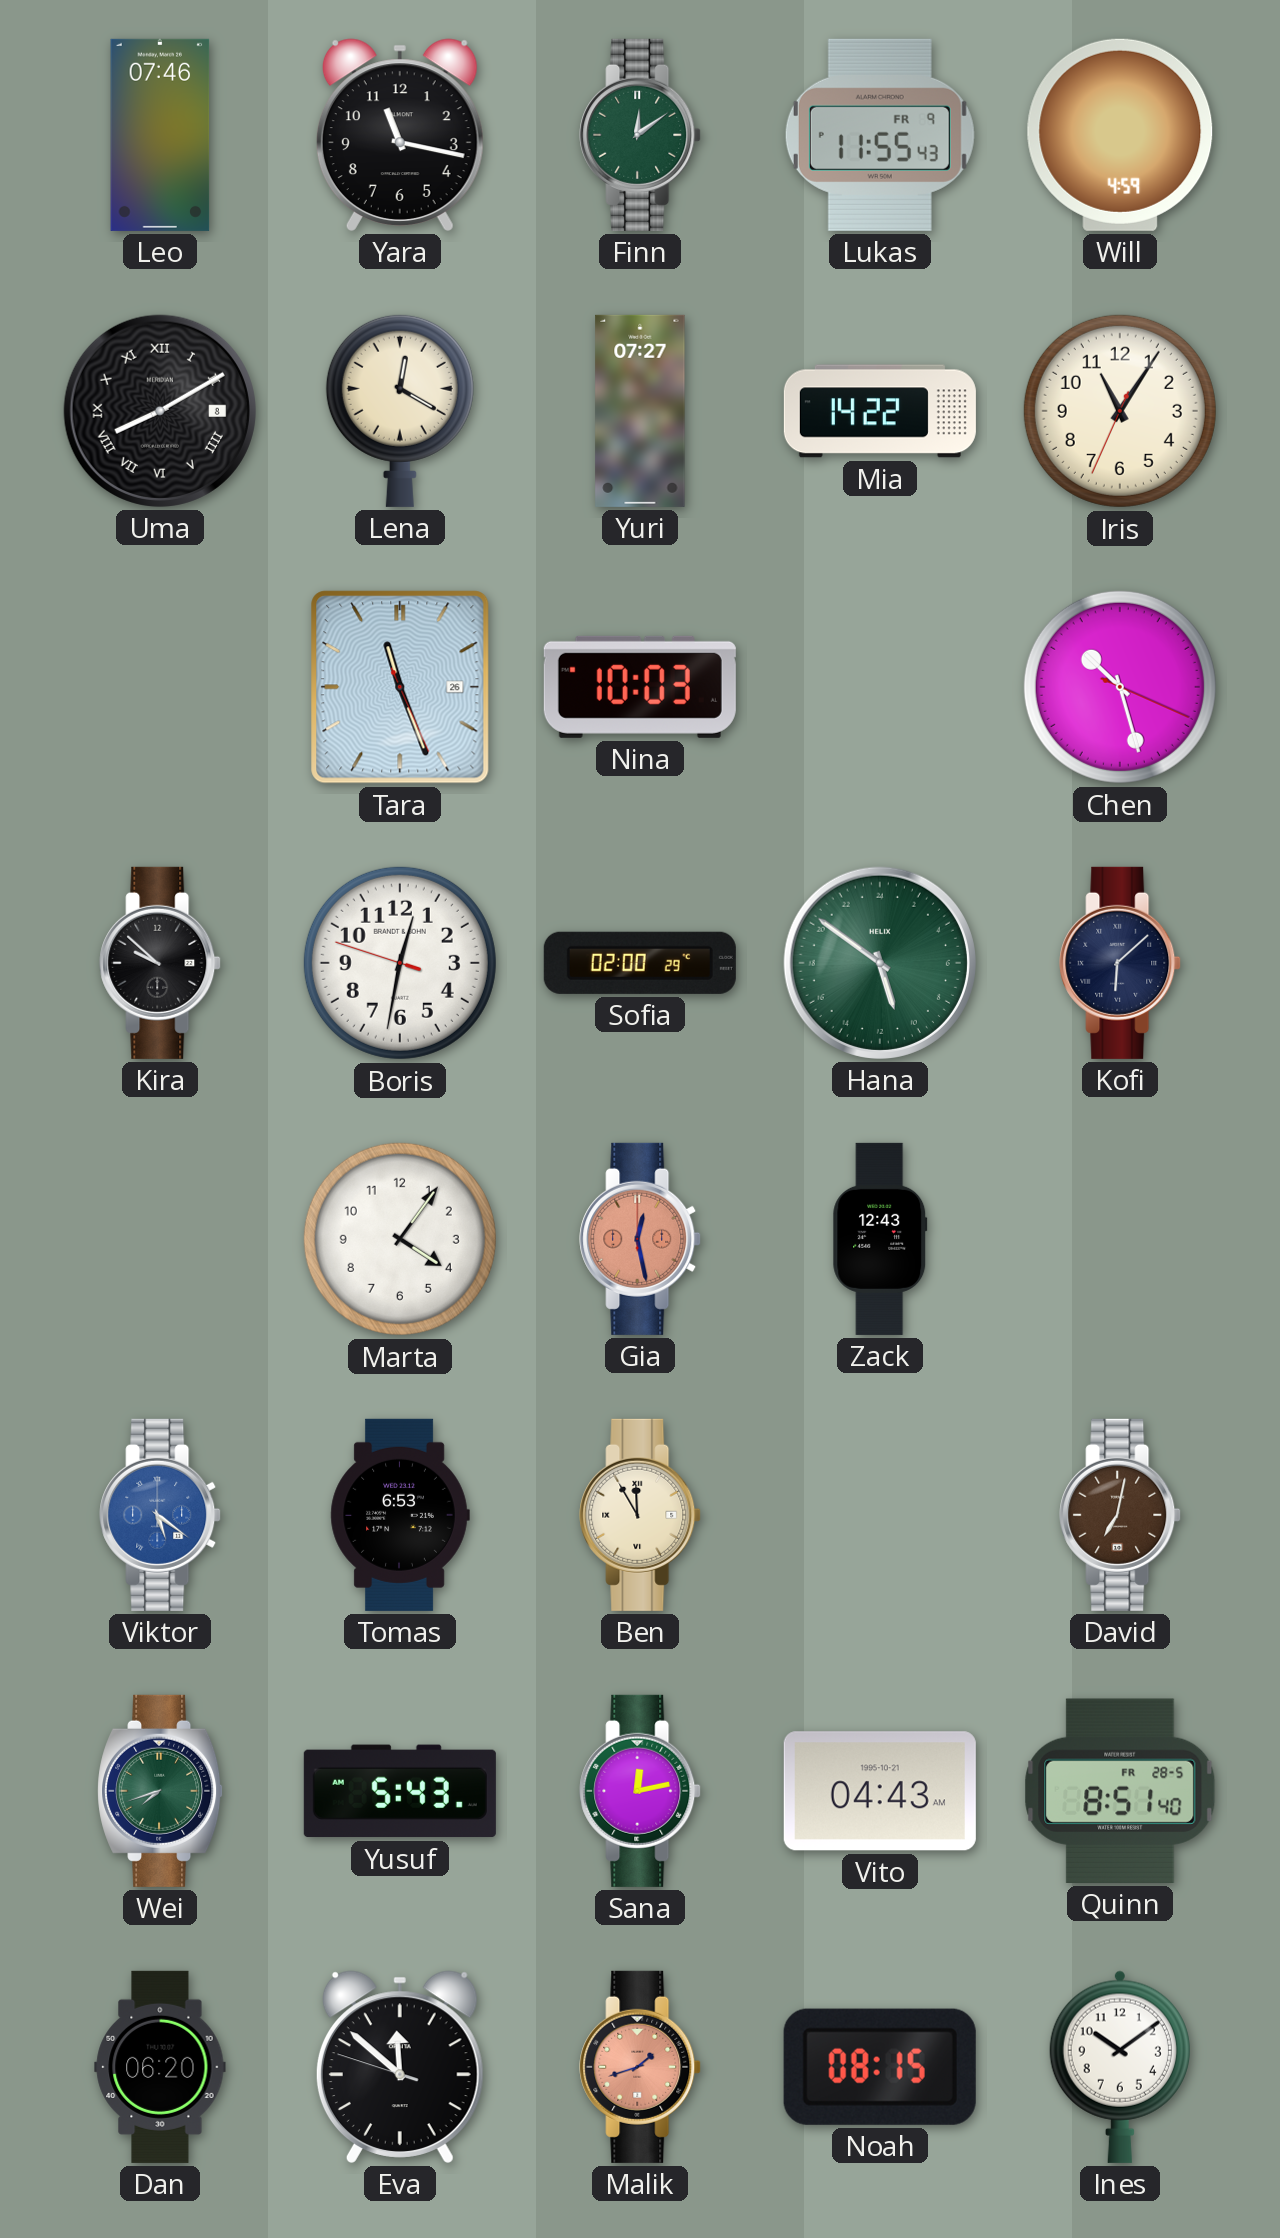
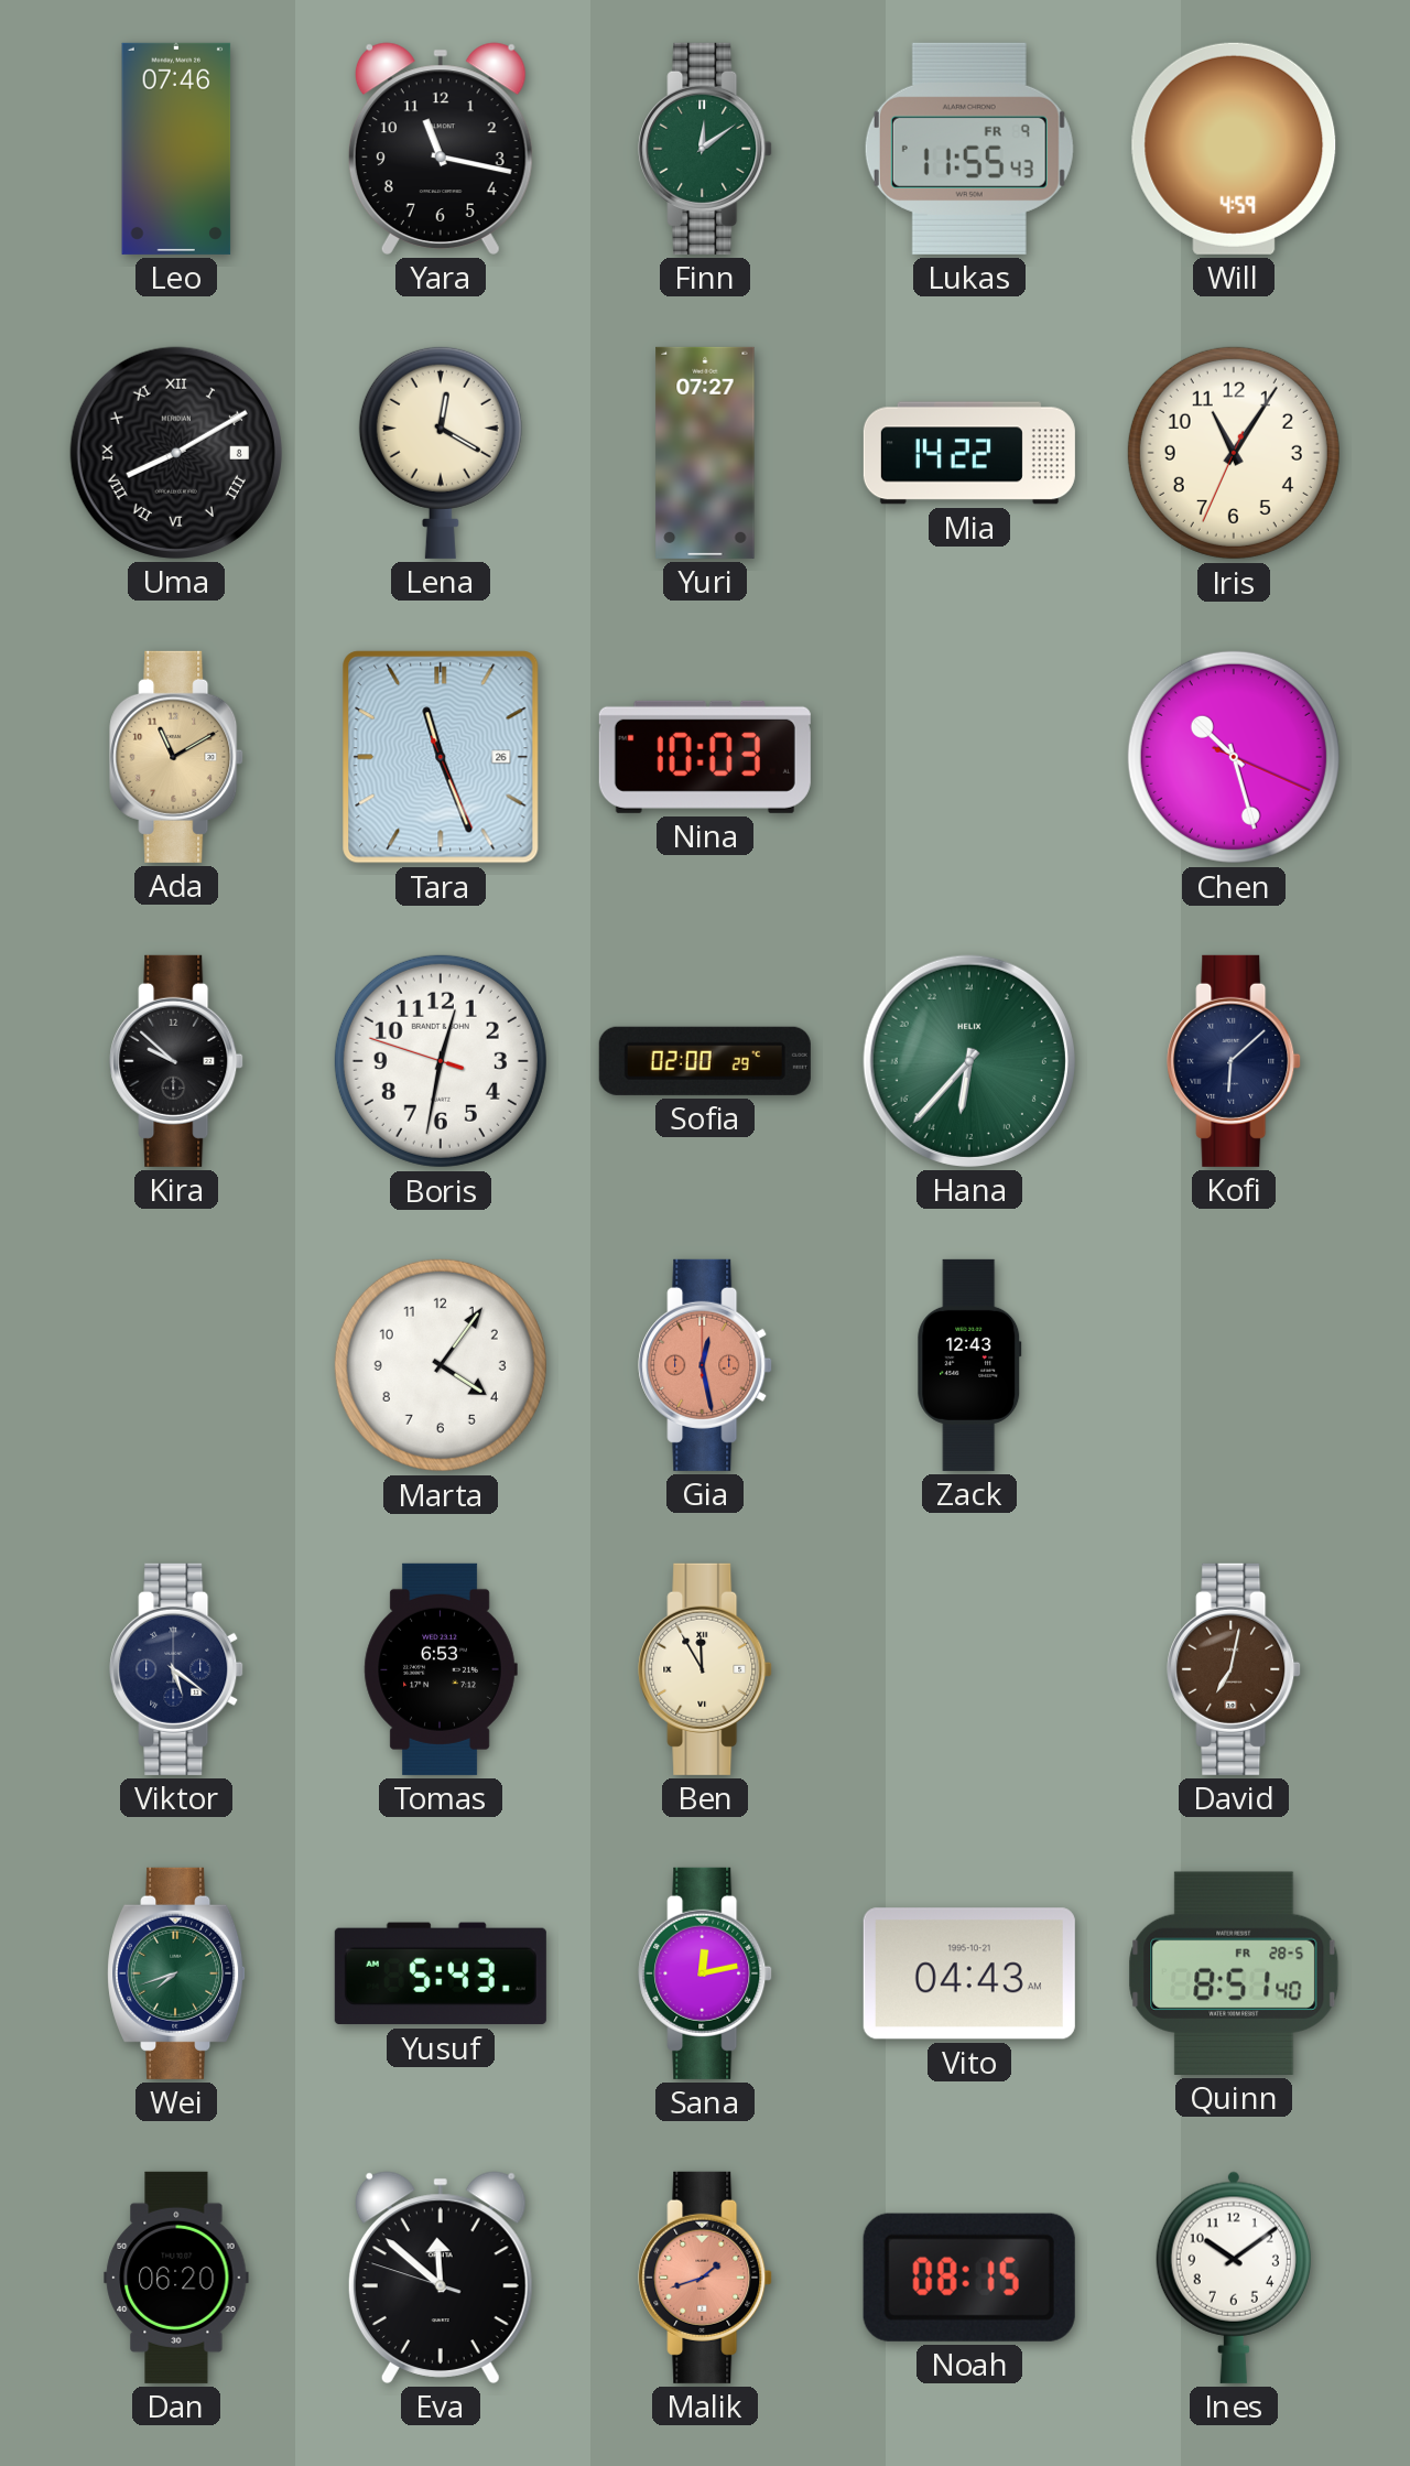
Ada: none -> 11:10
Hana: 10:51 -> 12:37
Viktor dial: blue -> navy
